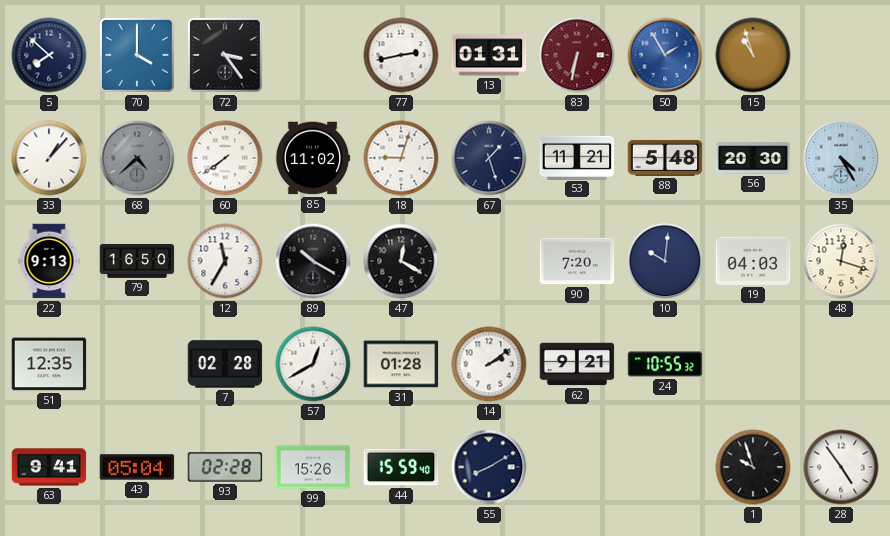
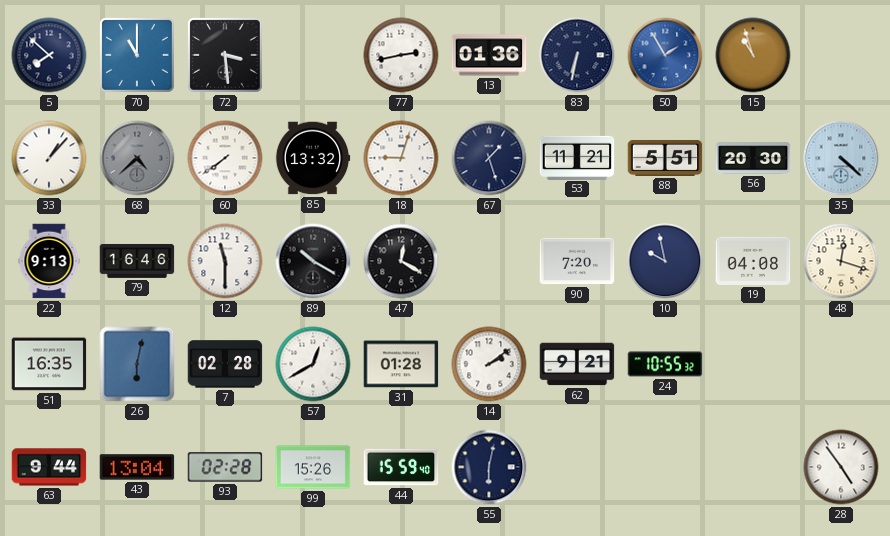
70: 4:00 -> 11:00
72: 3:24 -> 3:29
13: 01:31 -> 01:36
83 dial: burgundy -> navy
85: 11:02 -> 13:32
88: 5:48 -> 5:51
35: 4:25 -> 4:22
79: 16:50 -> 16:46
12: 11:35 -> 11:30
10: 10:01 -> 9:58
19: 04:03 -> 04:08
51: 12:35 -> 16:35
26: none -> 6:02
63: 9:41 -> 9:44
43: 05:04 -> 13:04
55: 8:10 -> 6:02
1: 9:57 -> none
